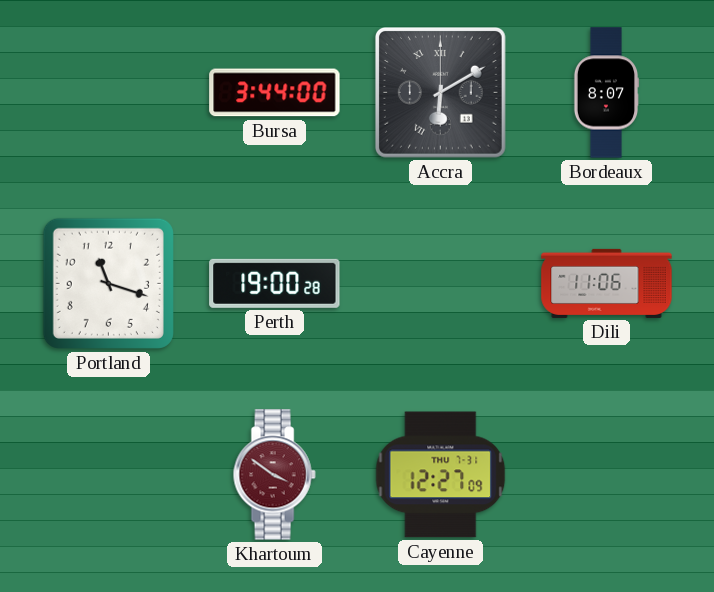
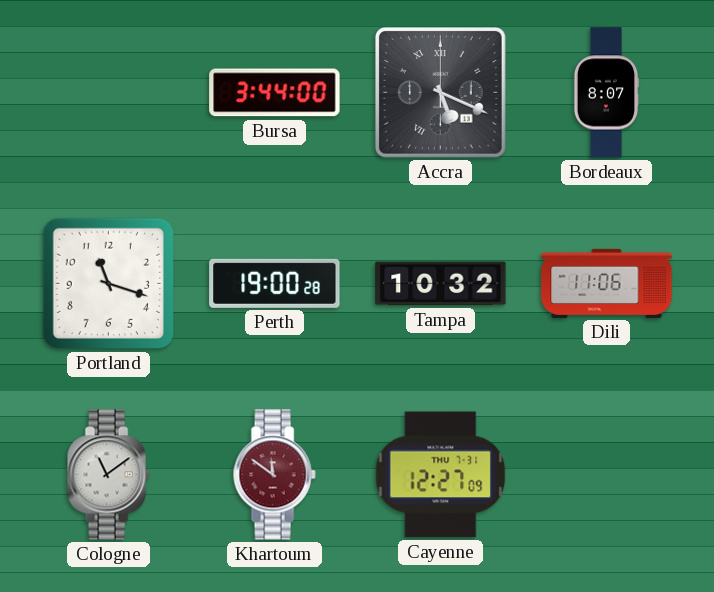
Accra: 6:10 -> 5:19
Tampa: none -> 10:32
Cologne: none -> 11:09
Khartoum: 3:51 -> 11:51
